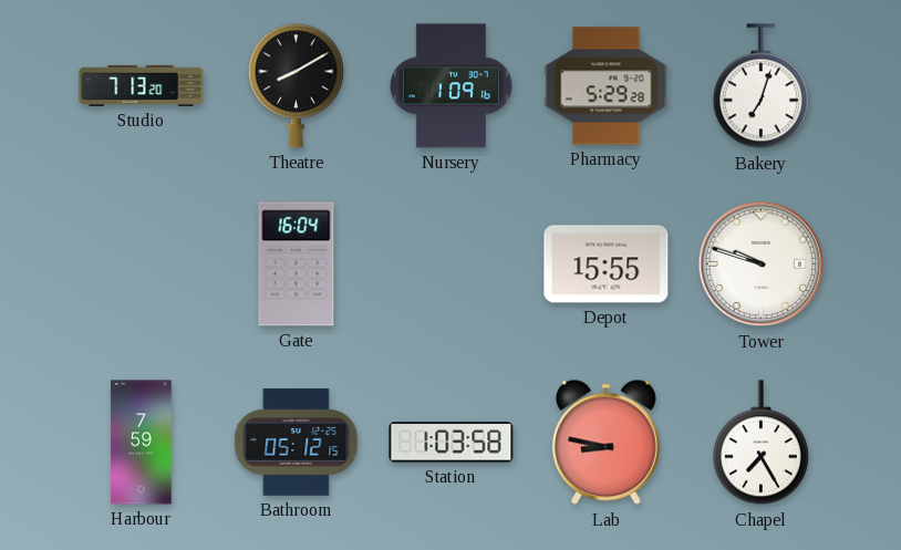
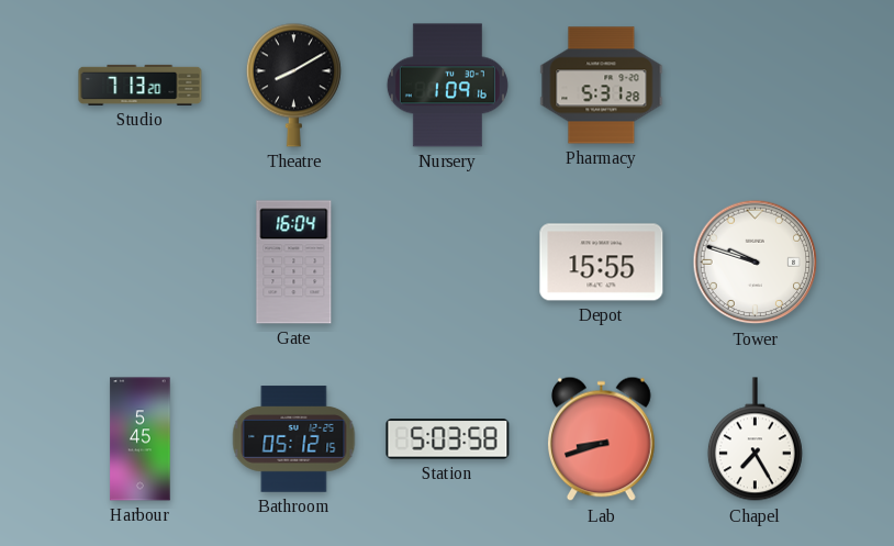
Pharmacy: 5:29 -> 5:31
Bakery: 7:03 -> none
Harbour: 7:59 -> 5:45
Station: 1:03 -> 5:03
Lab: 8:47 -> 8:42
